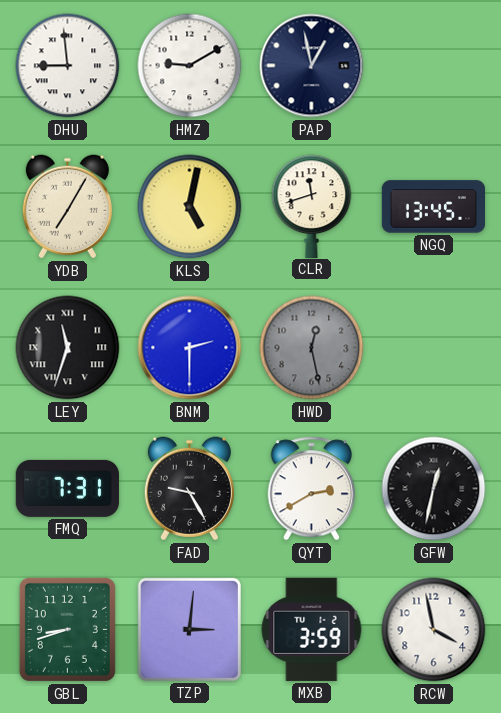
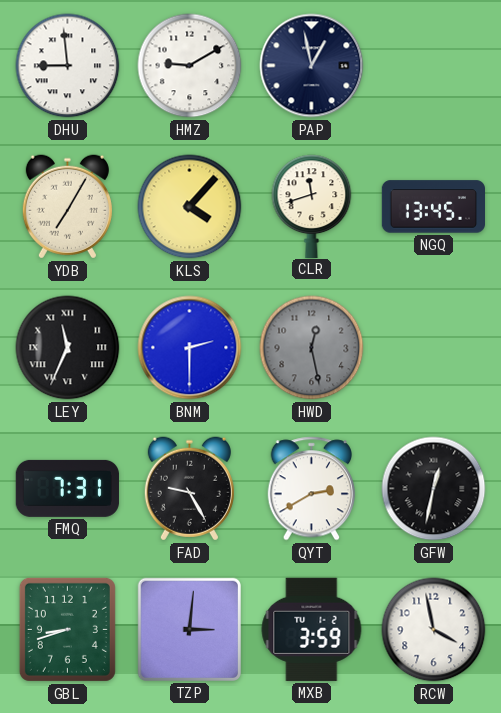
KLS: 5:02 -> 4:07
LEY: 11:33 -> 11:34
